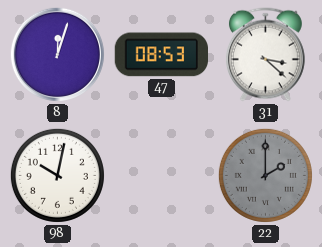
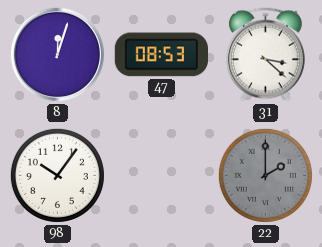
98: 10:02 -> 10:06
